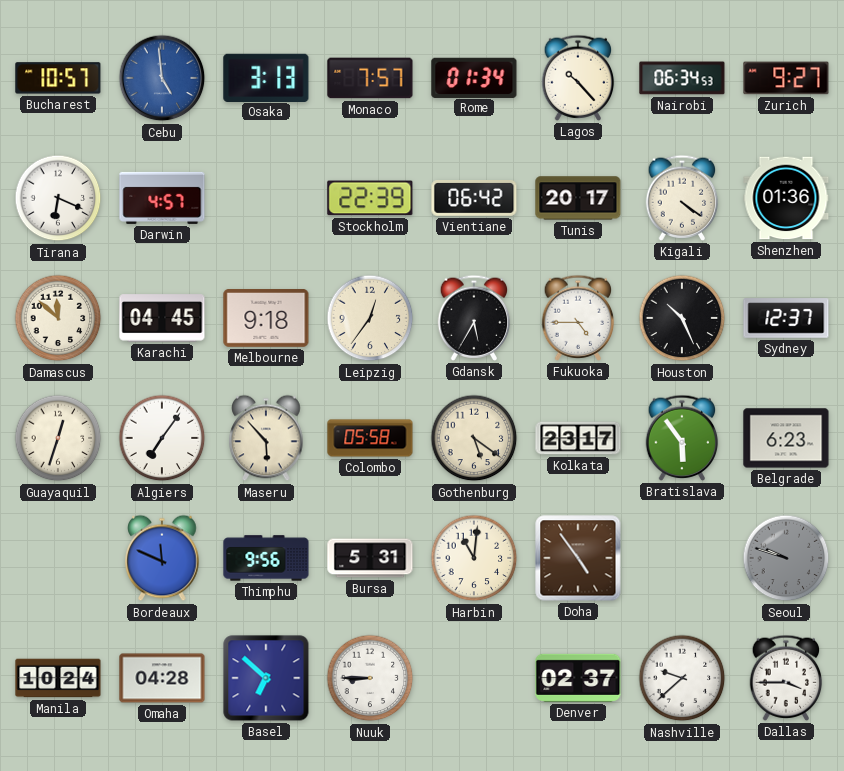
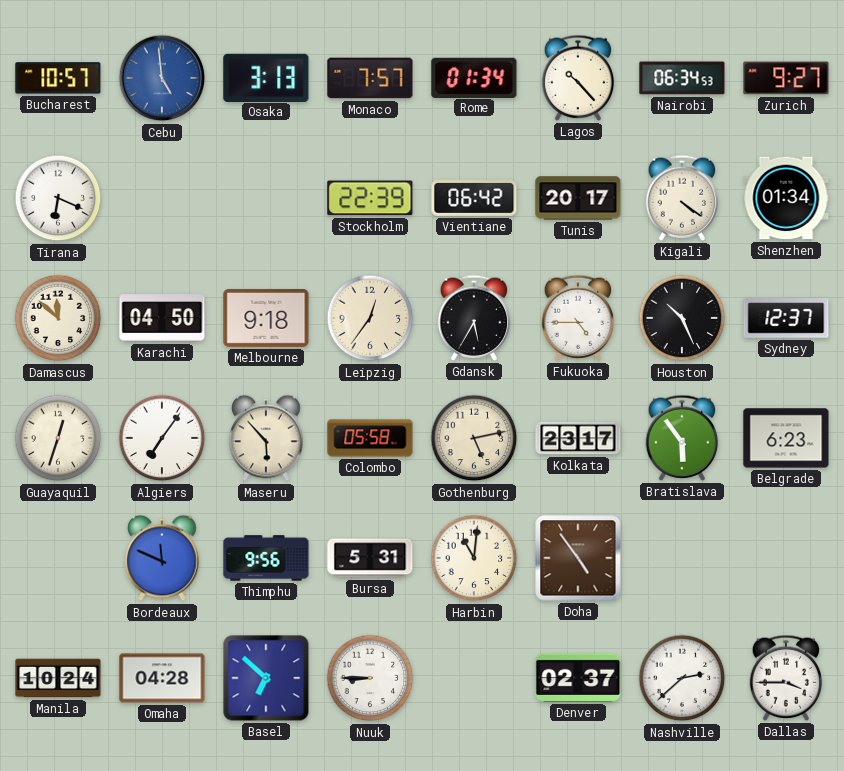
Darwin: 4:57 -> none
Shenzhen: 01:36 -> 01:34
Karachi: 04:45 -> 04:50
Gothenburg: 5:21 -> 5:13
Seoul: 9:48 -> none
Nashville: 9:38 -> 2:38
